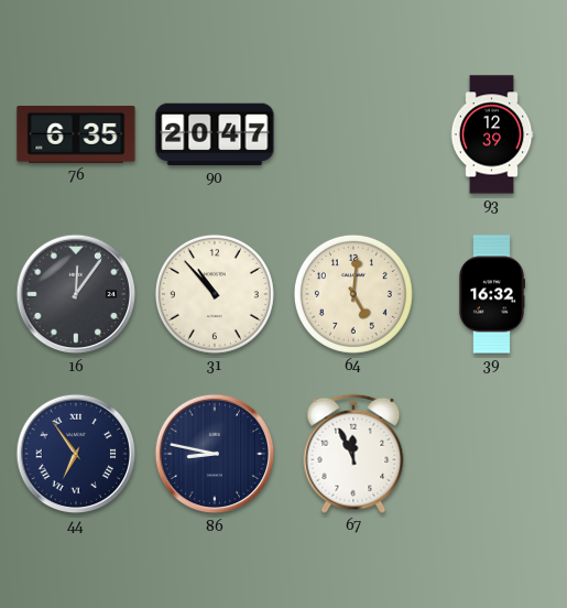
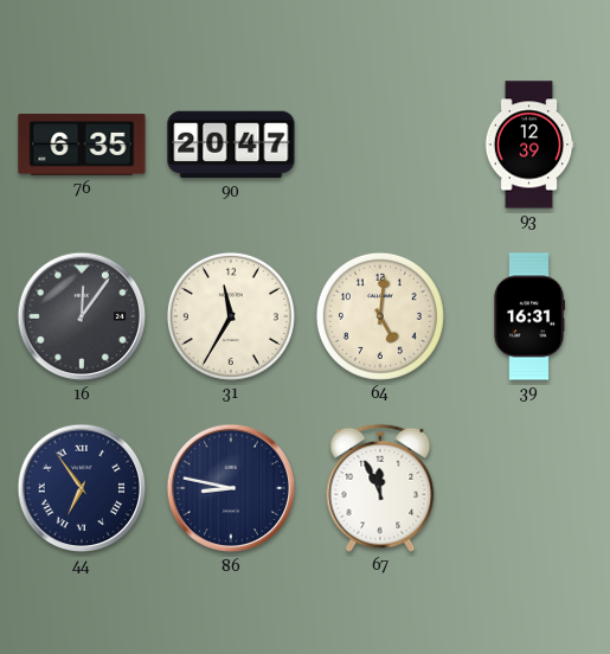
31: 10:53 -> 11:35
39: 16:32 -> 16:31
